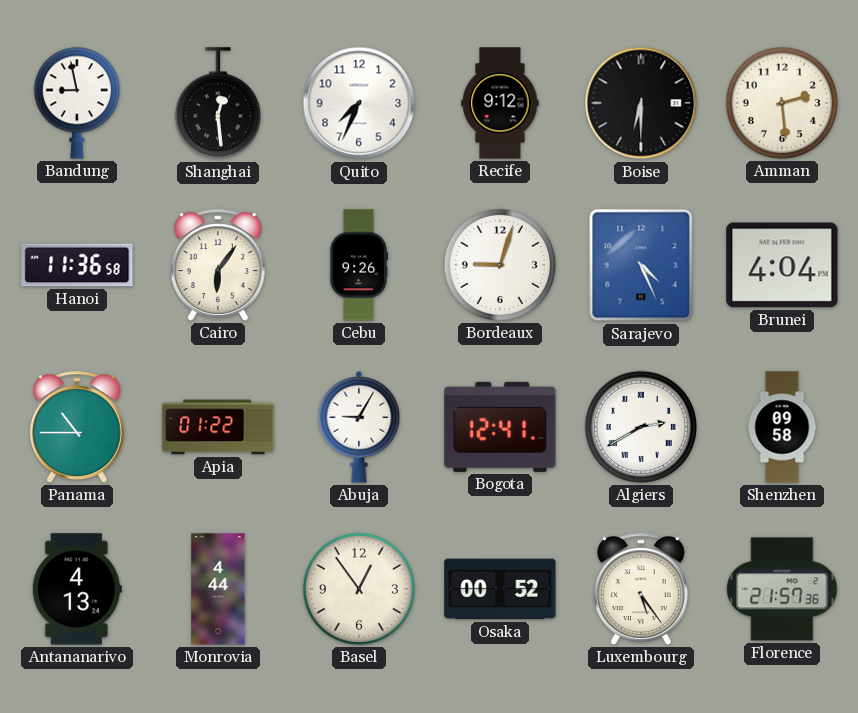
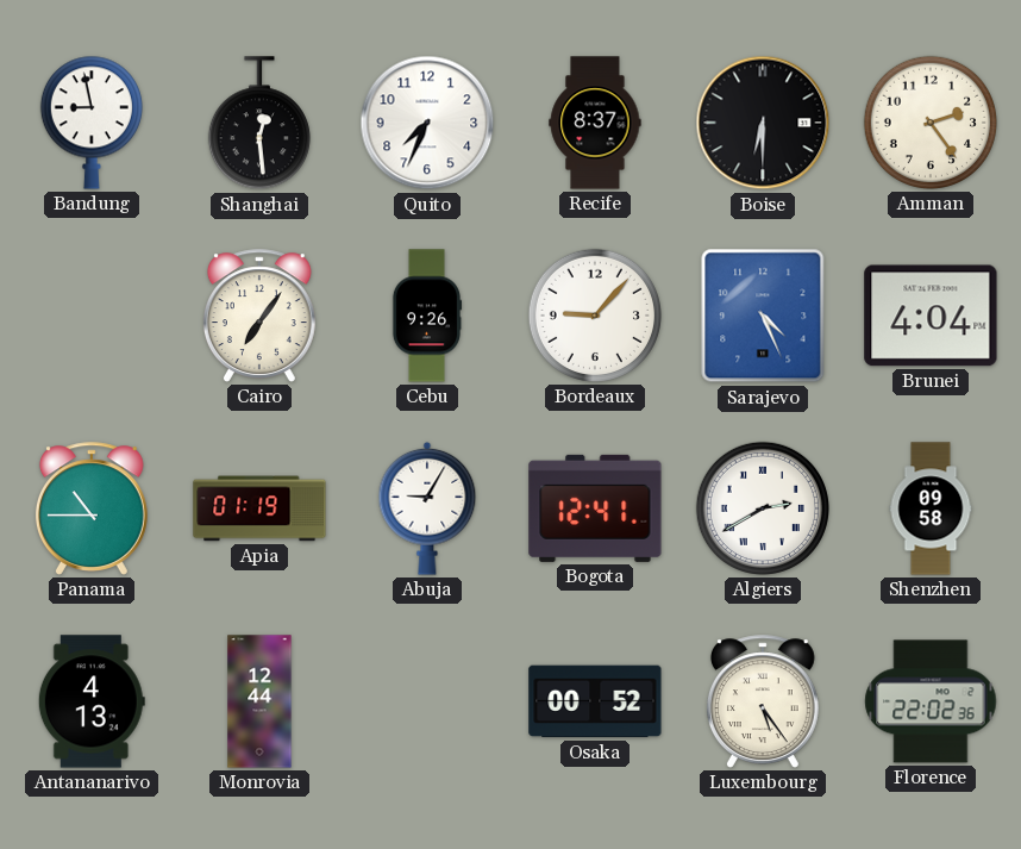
Recife: 9:12 -> 8:37
Amman: 2:29 -> 2:24
Hanoi: 11:36 -> none
Cairo: 6:06 -> 7:06
Bordeaux: 9:03 -> 9:07
Apia: 01:22 -> 01:19
Monrovia: 4:44 -> 12:44
Basel: 12:54 -> none
Florence: 21:57 -> 22:02
